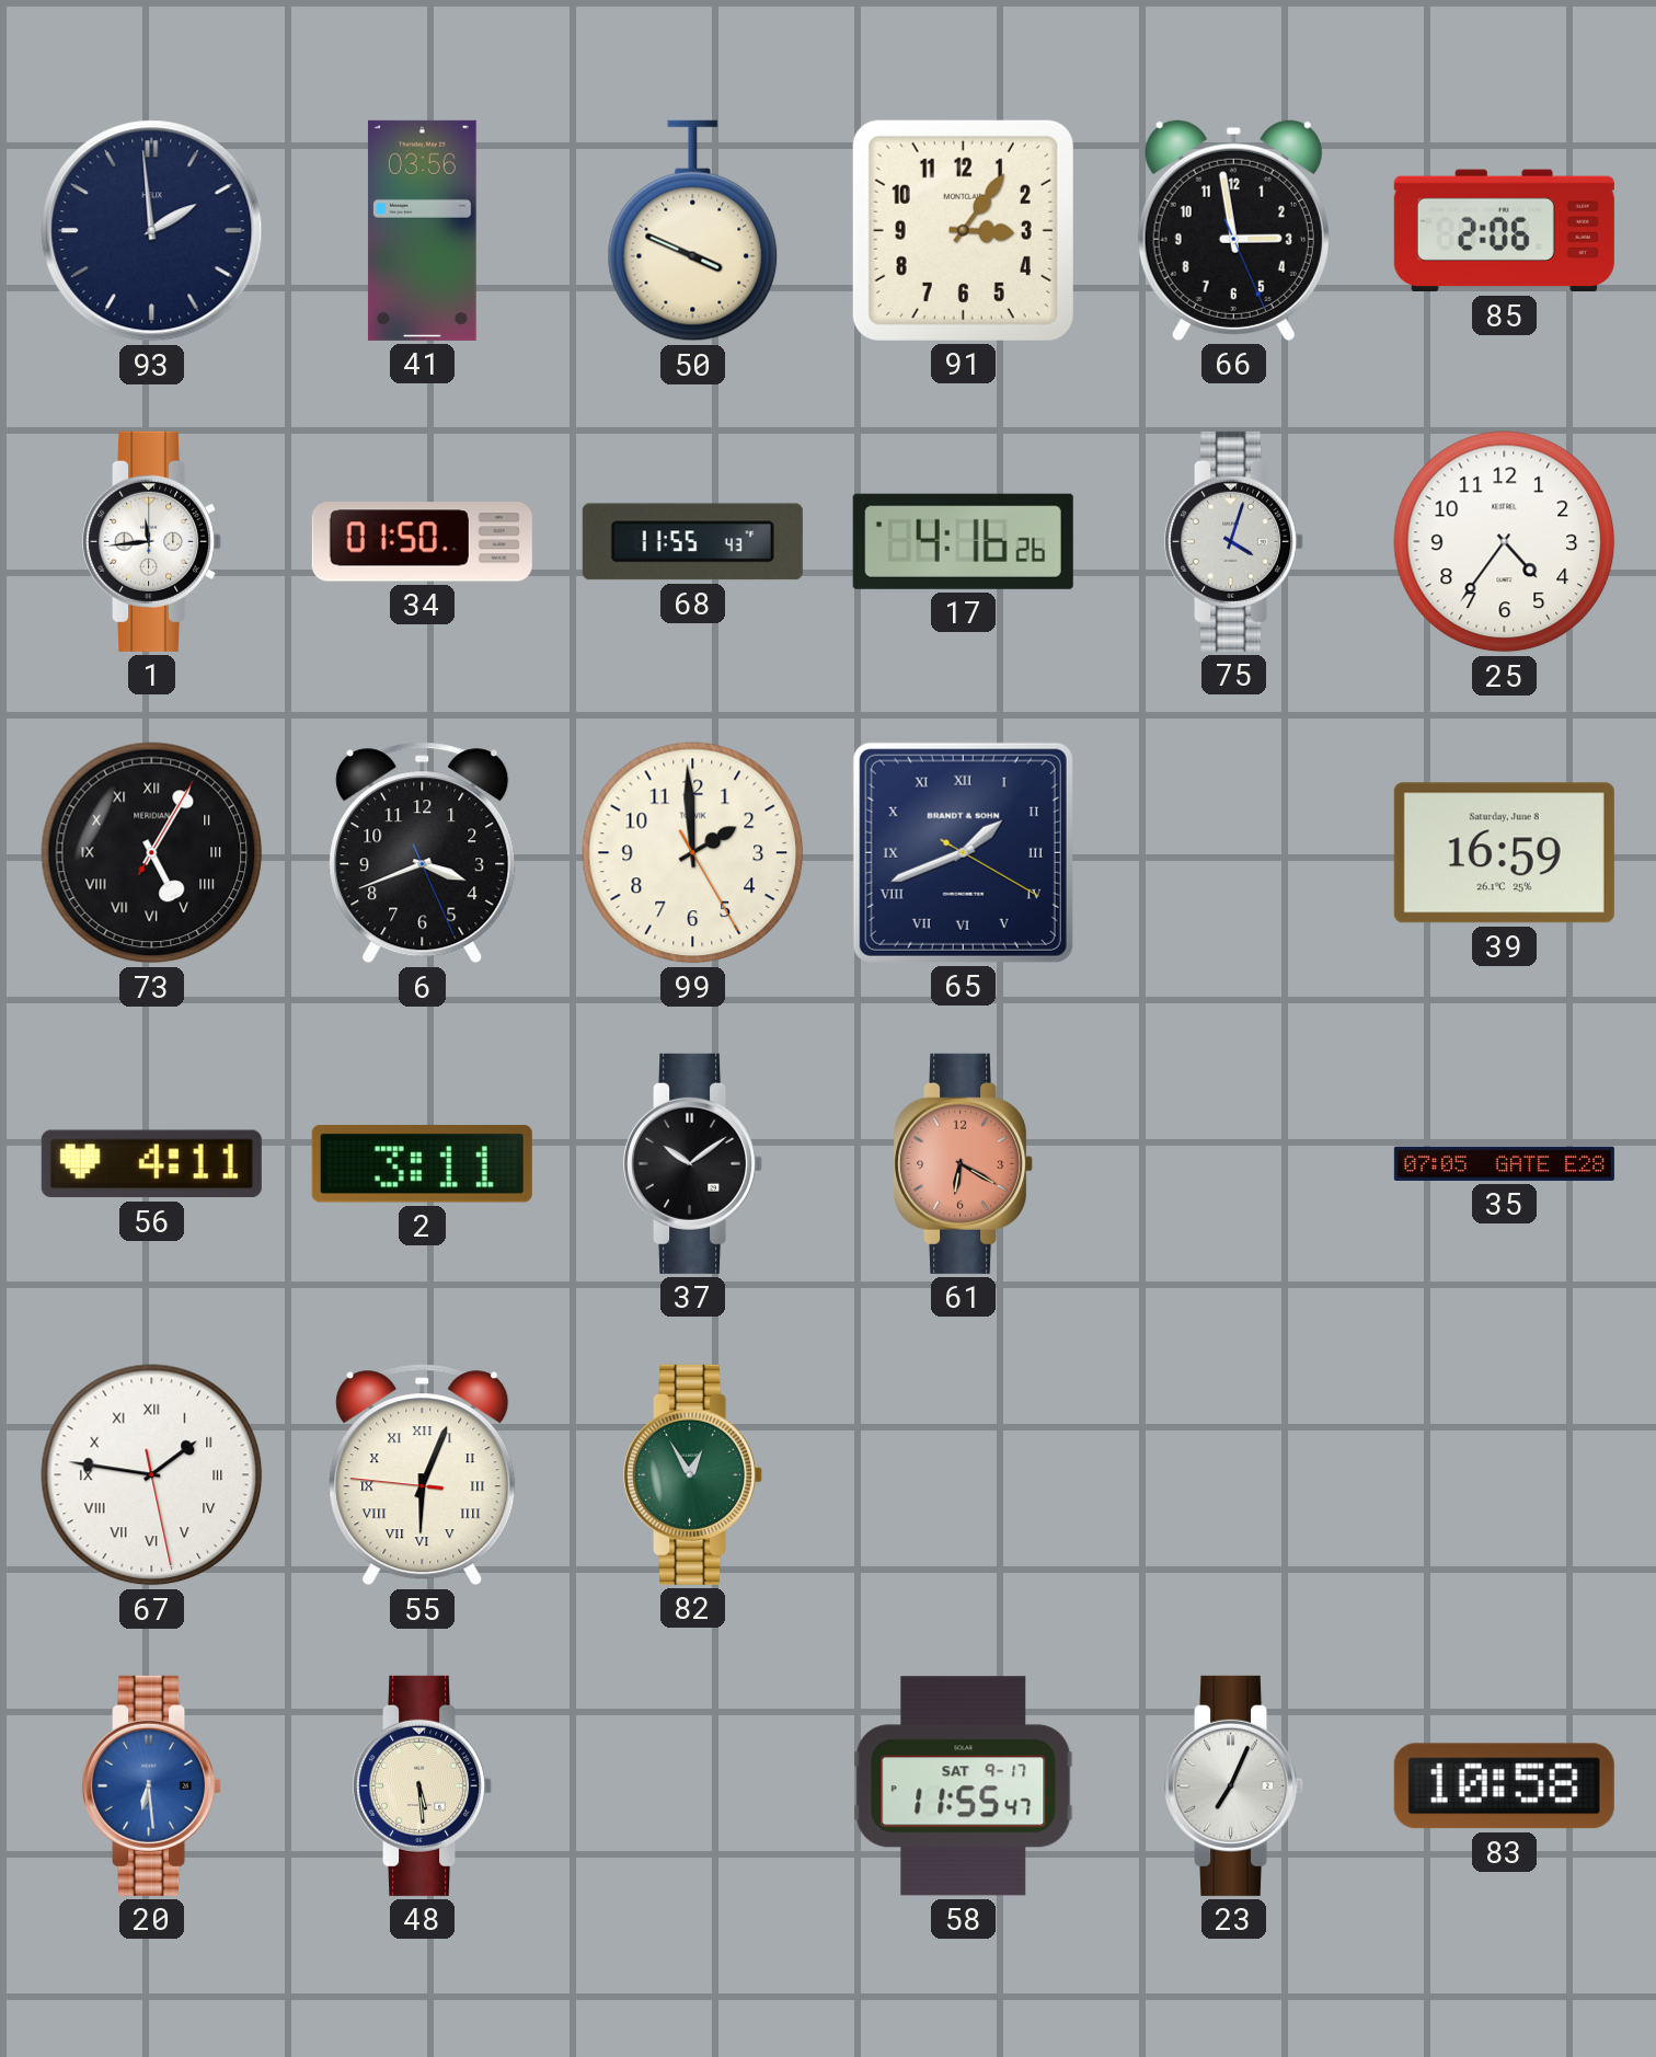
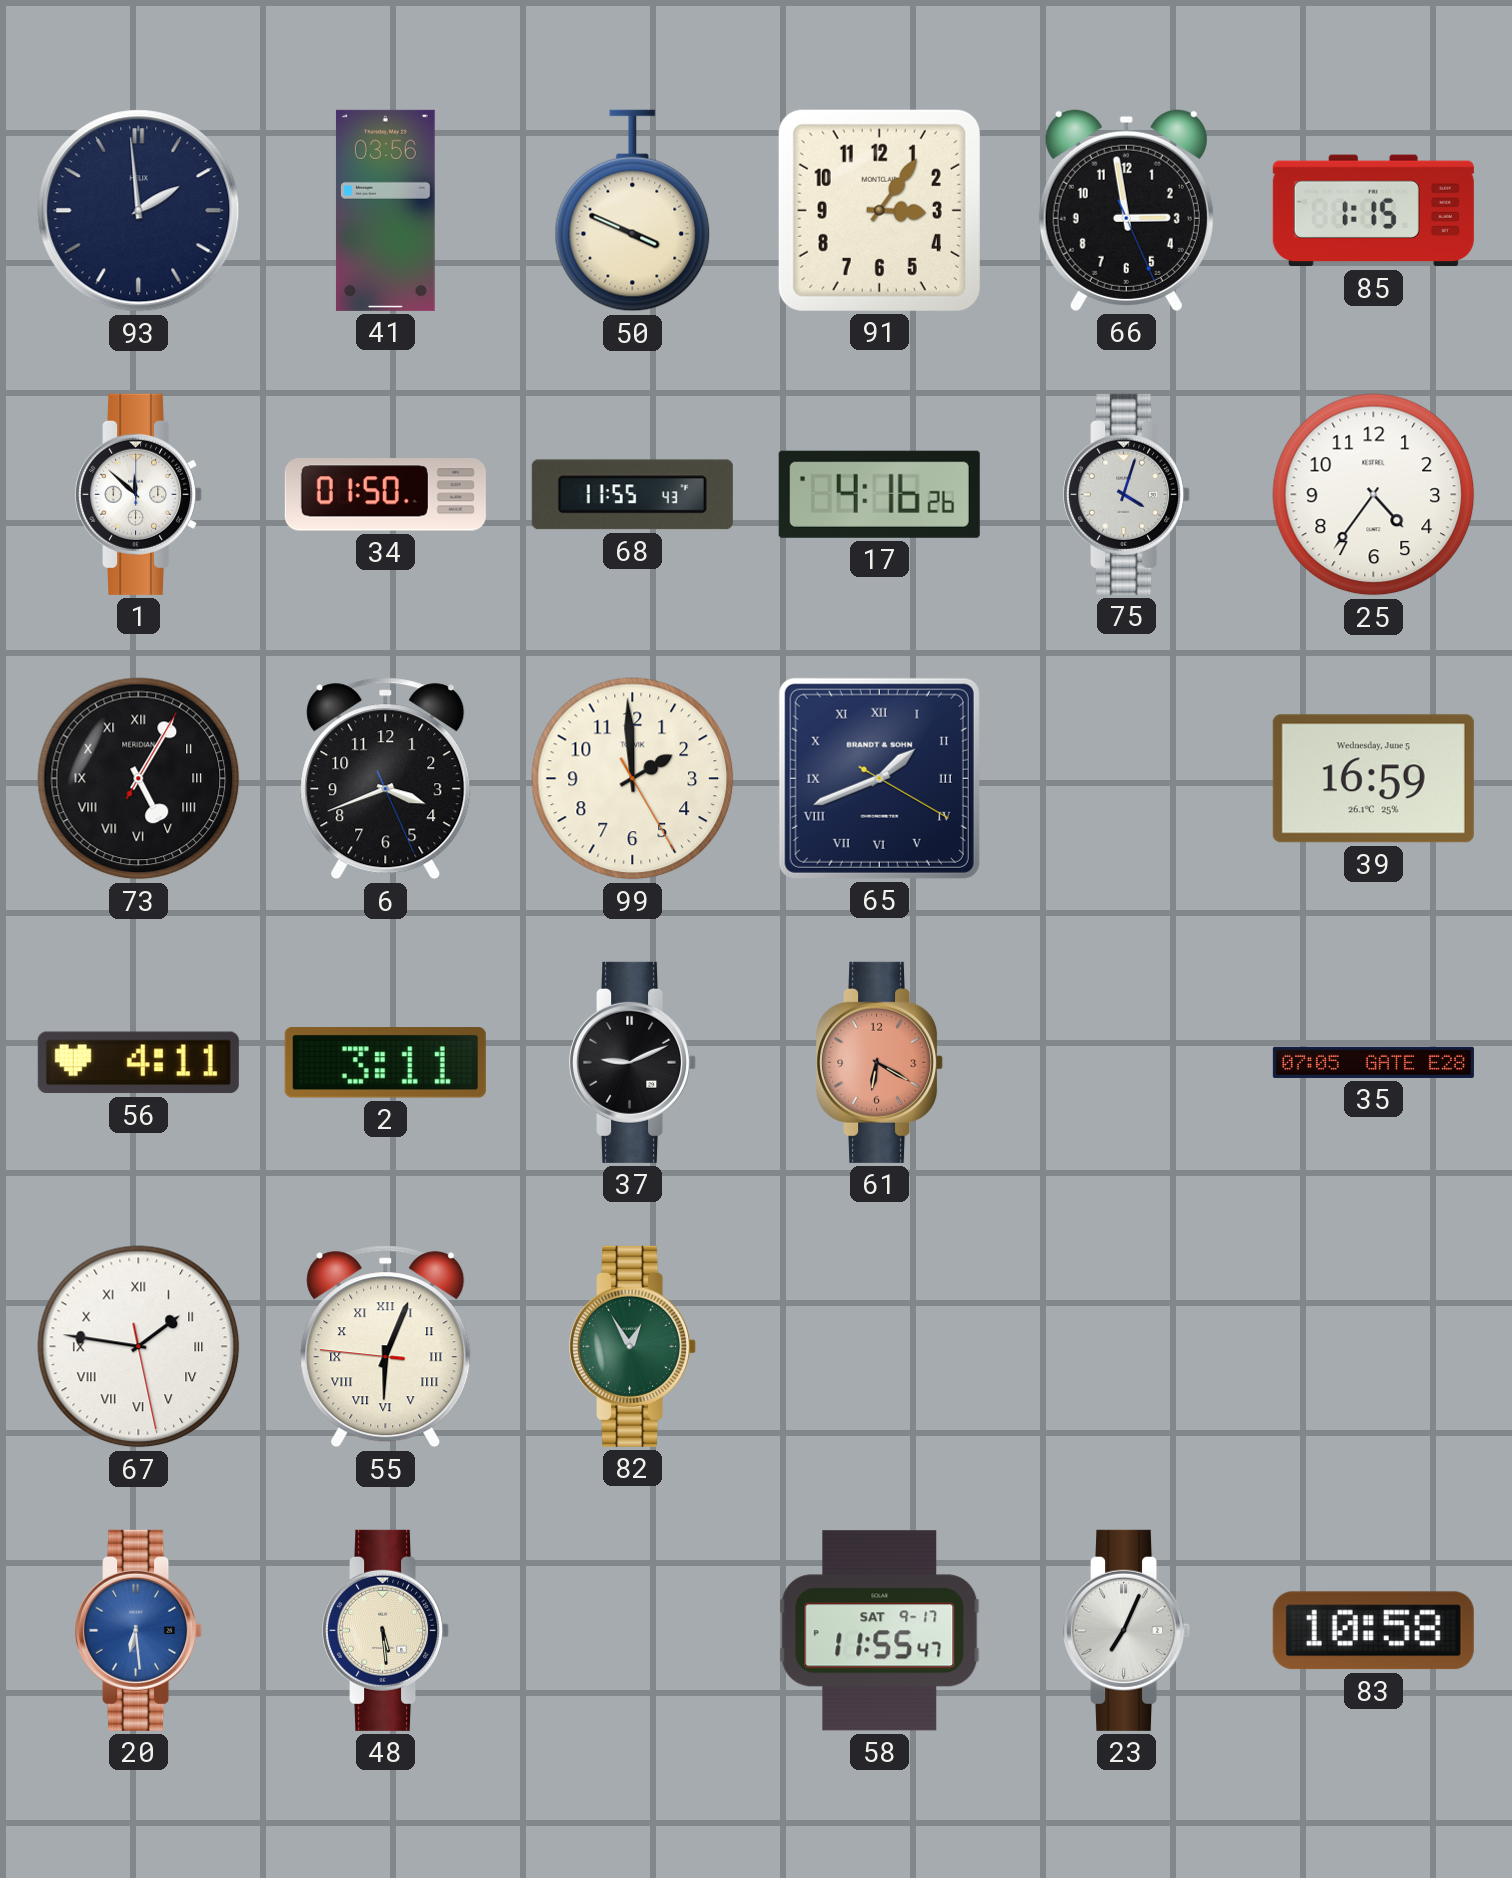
85: 2:06 -> 1:15
1: 11:44 -> 11:52
39 date: Saturday, June 8 -> Wednesday, June 5
37: 10:09 -> 9:11
